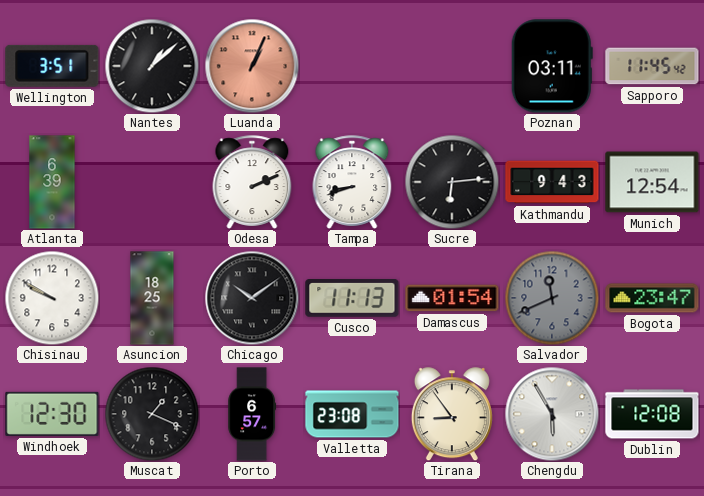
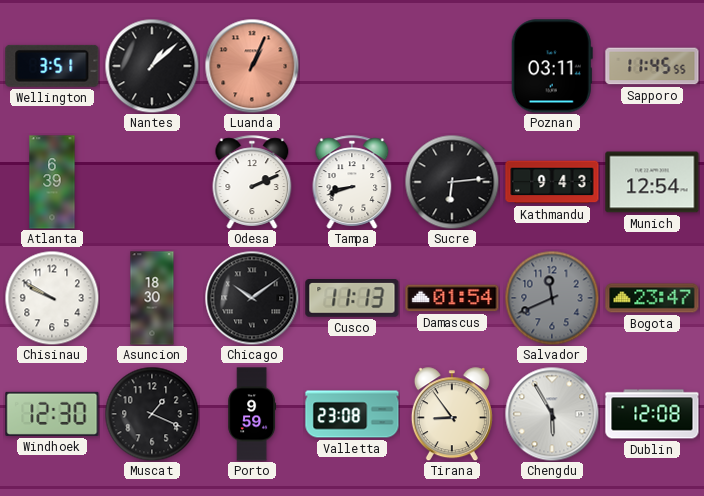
Sapporo: 11:45:42 -> 11:45:55
Asuncion: 18:25 -> 18:30
Porto: 6:57 -> 9:59
